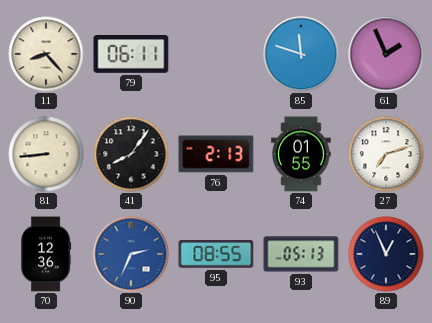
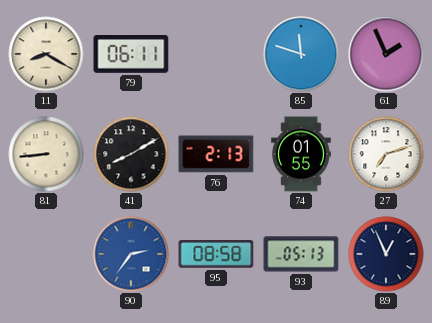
11: 8:23 -> 8:20
41: 8:06 -> 8:10
70: 12:36 -> none
90: 2:34 -> 2:36
95: 08:55 -> 08:58
